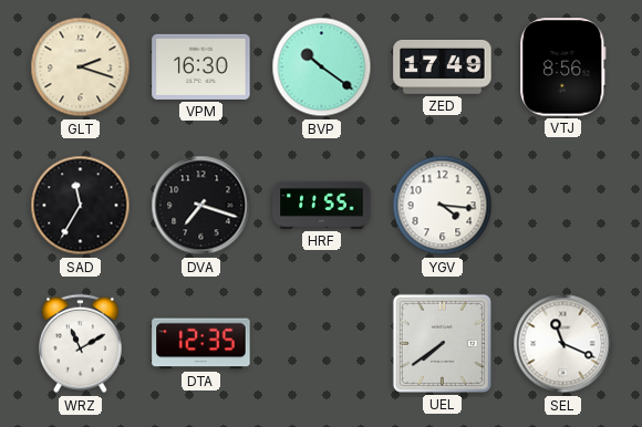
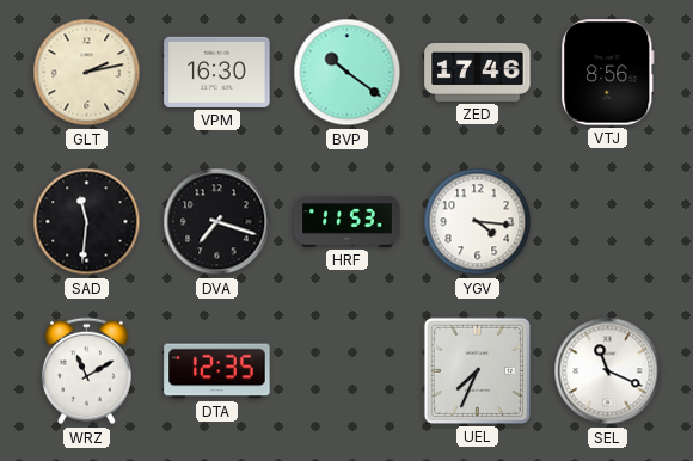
GLT: 2:18 -> 2:13
ZED: 17:49 -> 17:46
SAD: 11:35 -> 11:31
HRF: 11:55 -> 11:53
UEL: 7:39 -> 7:34
